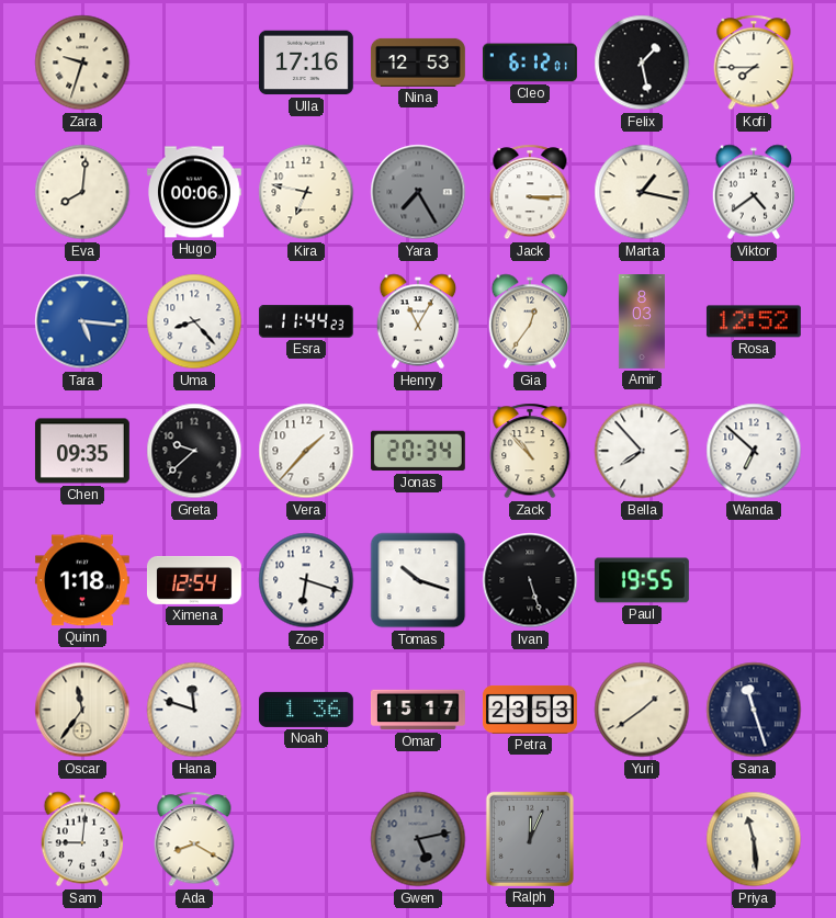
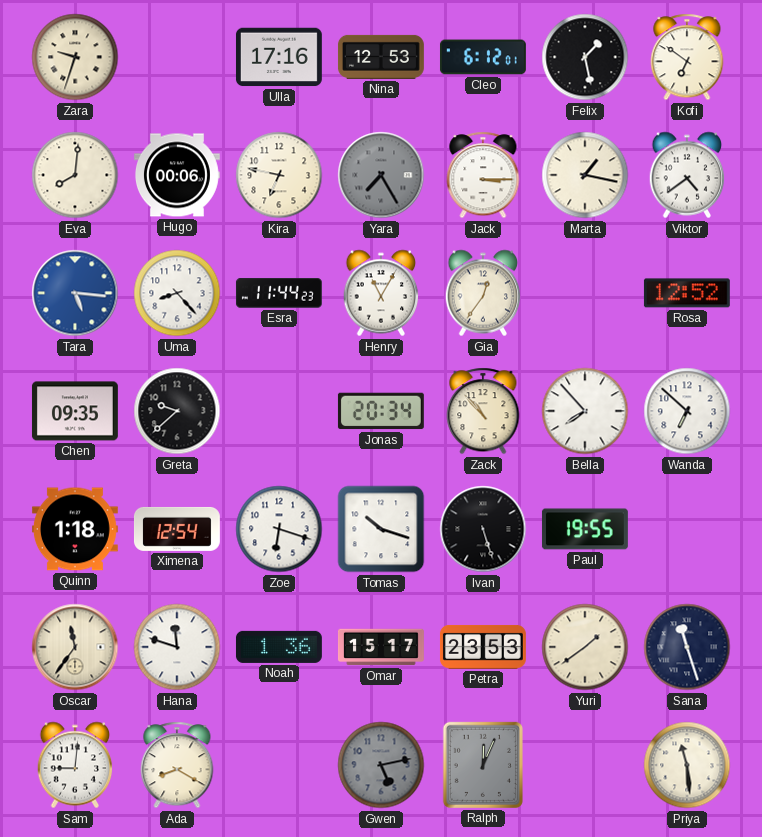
Kofi: 7:45 -> 6:51
Amir: 8:03 -> none
Vera: 1:37 -> none
